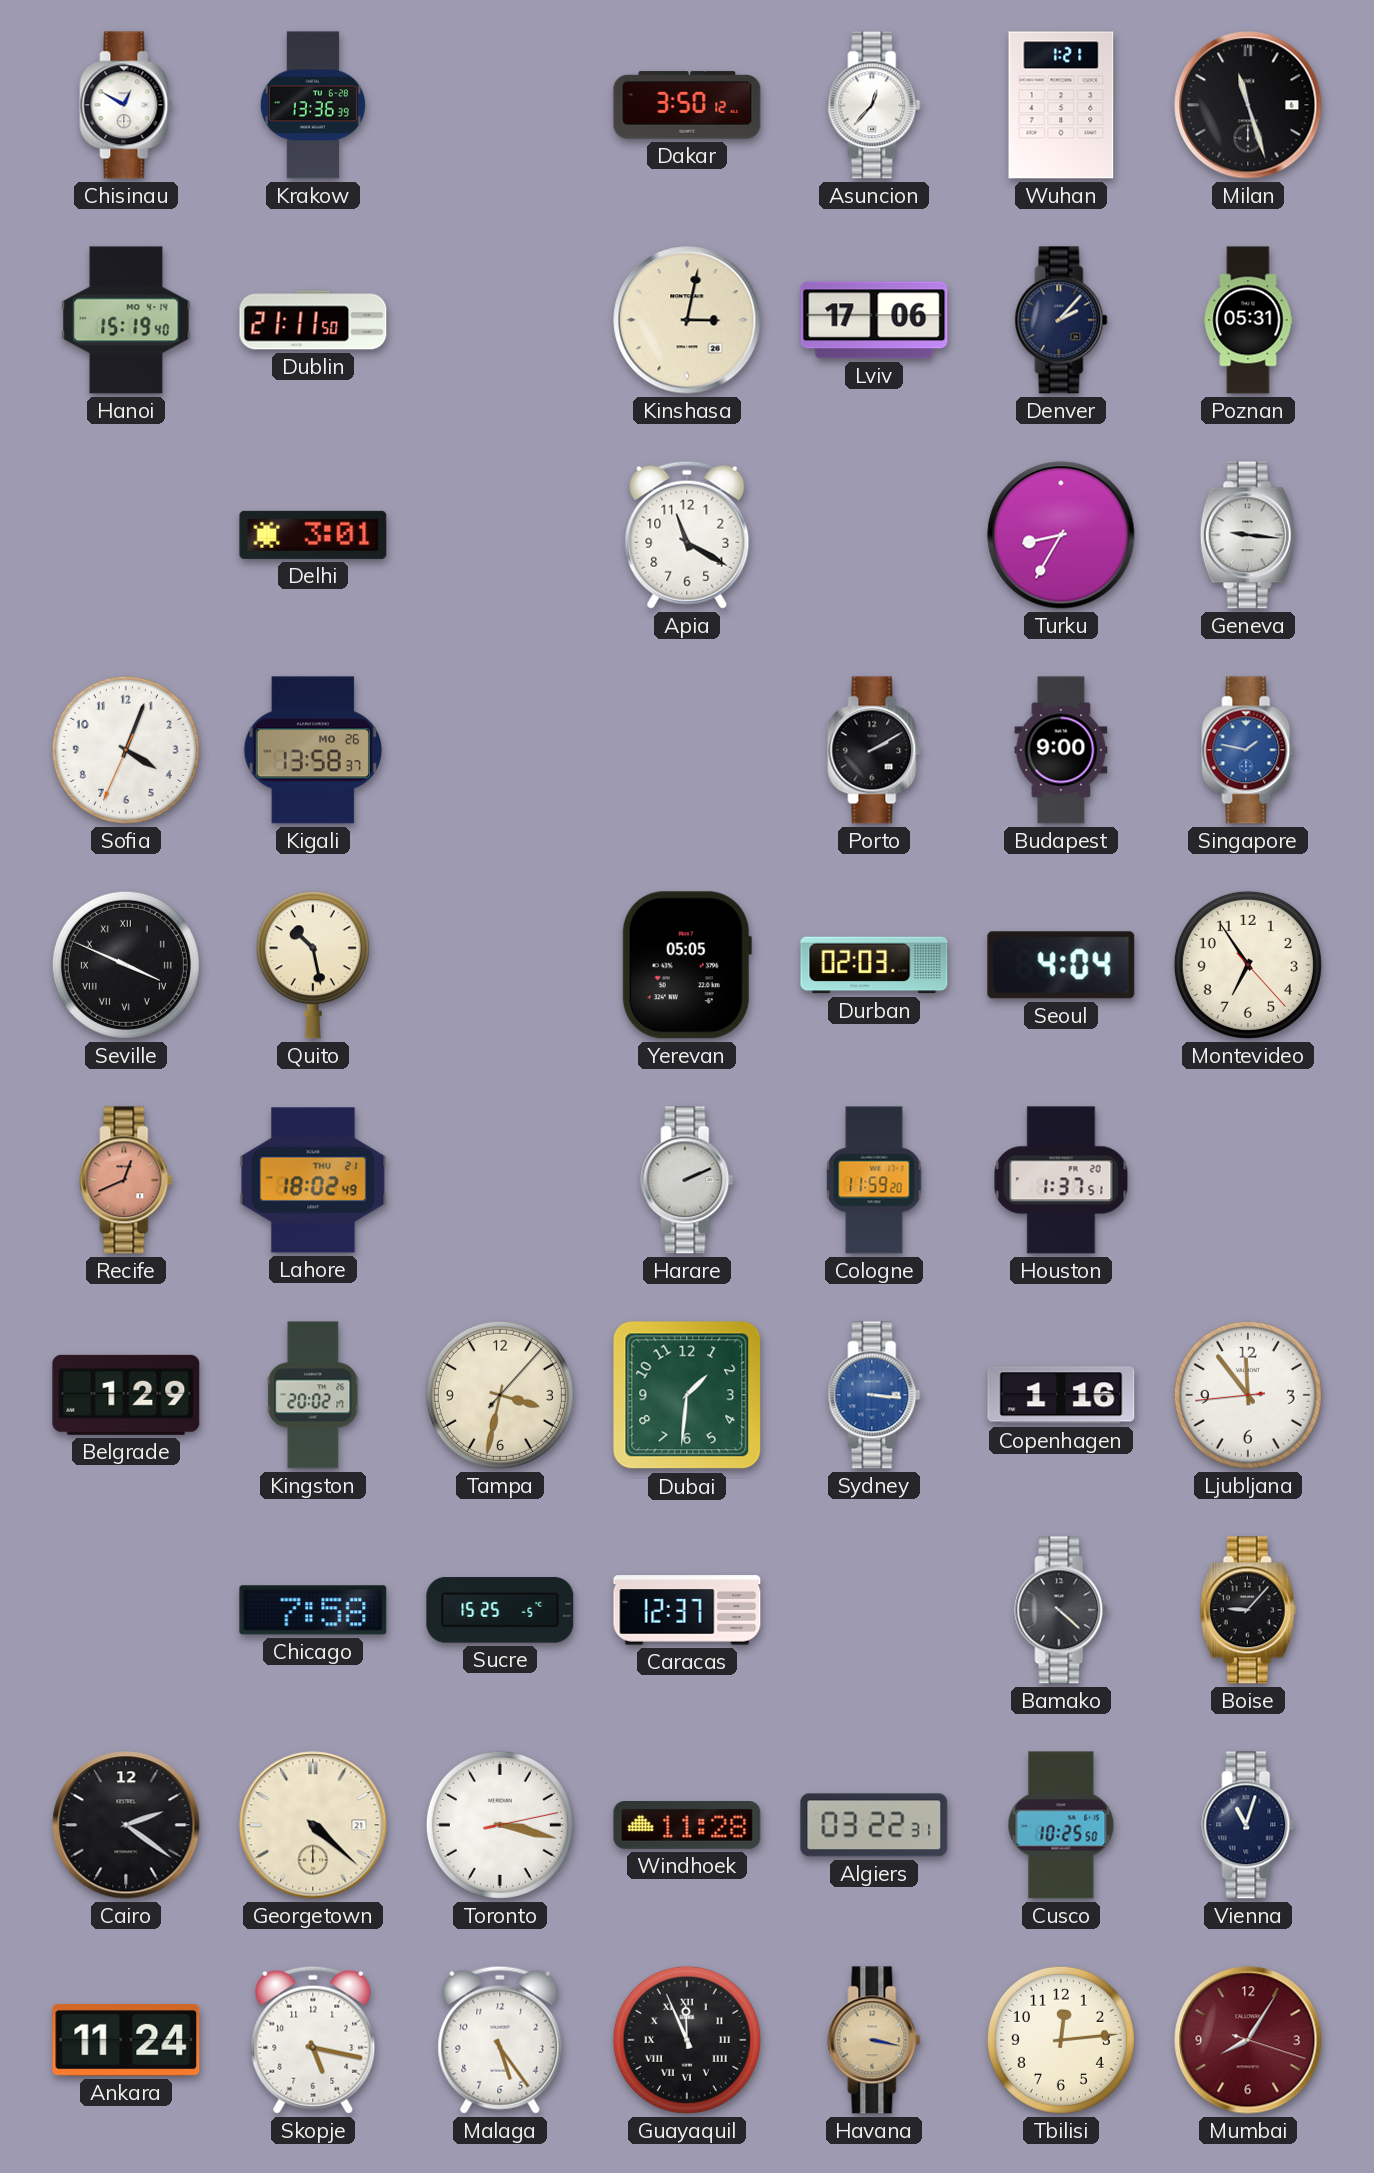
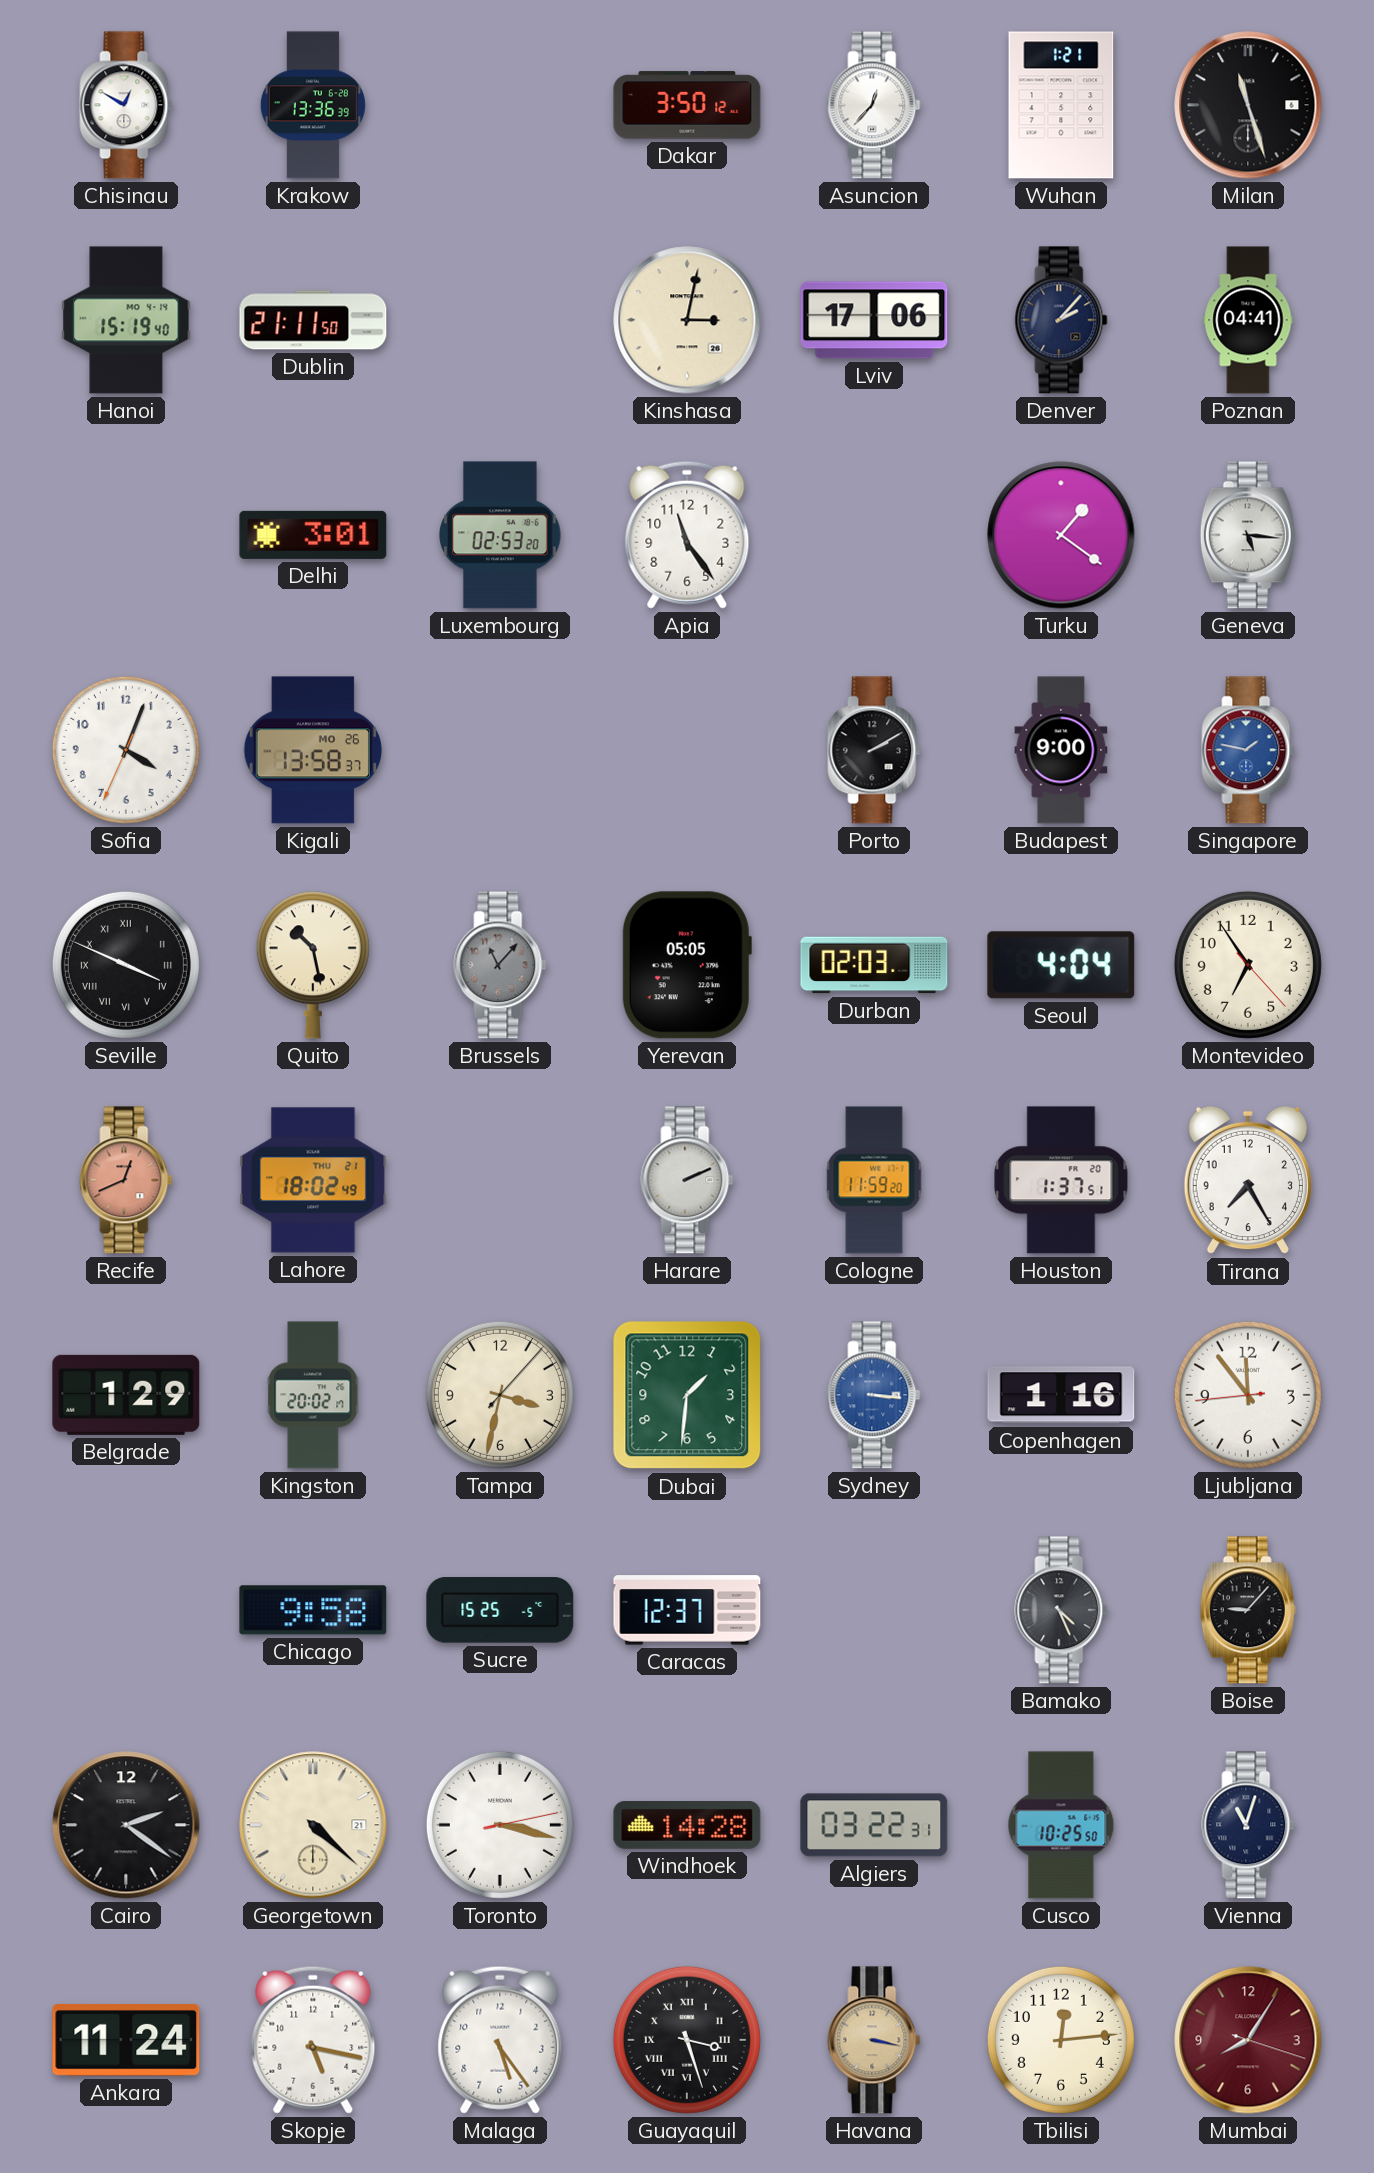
Poznan: 05:31 -> 04:41
Luxembourg: none -> 02:53
Apia: 11:20 -> 11:24
Turku: 8:35 -> 1:21
Geneva: 9:16 -> 5:16
Brussels: none -> 11:07
Tirana: none -> 7:25
Chicago: 7:58 -> 9:58
Bamako: 4:22 -> 4:26
Windhoek: 11:28 -> 14:28
Guayaquil: 11:56 -> 3:27
